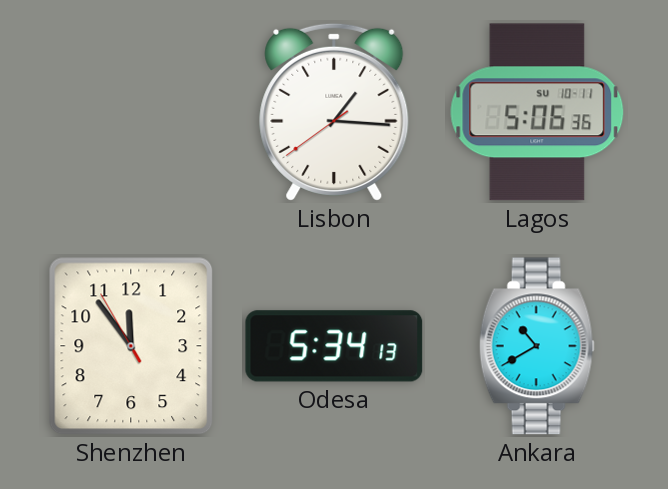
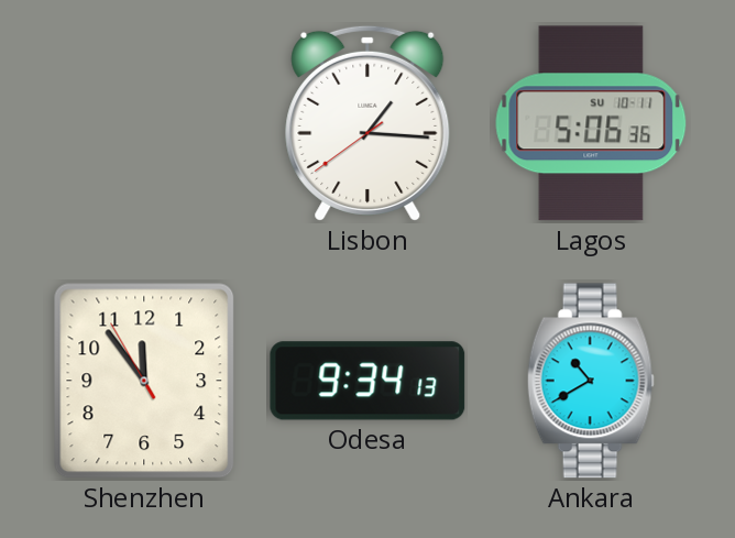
Odesa: 5:34 -> 9:34
